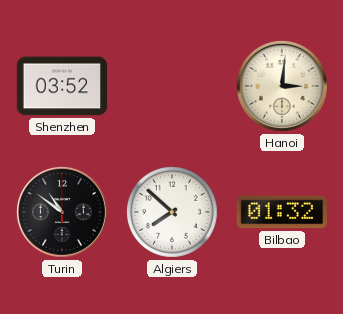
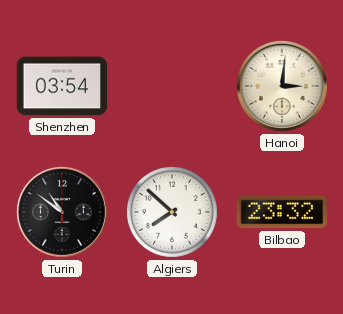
Shenzhen: 03:52 -> 03:54
Bilbao: 01:32 -> 23:32
